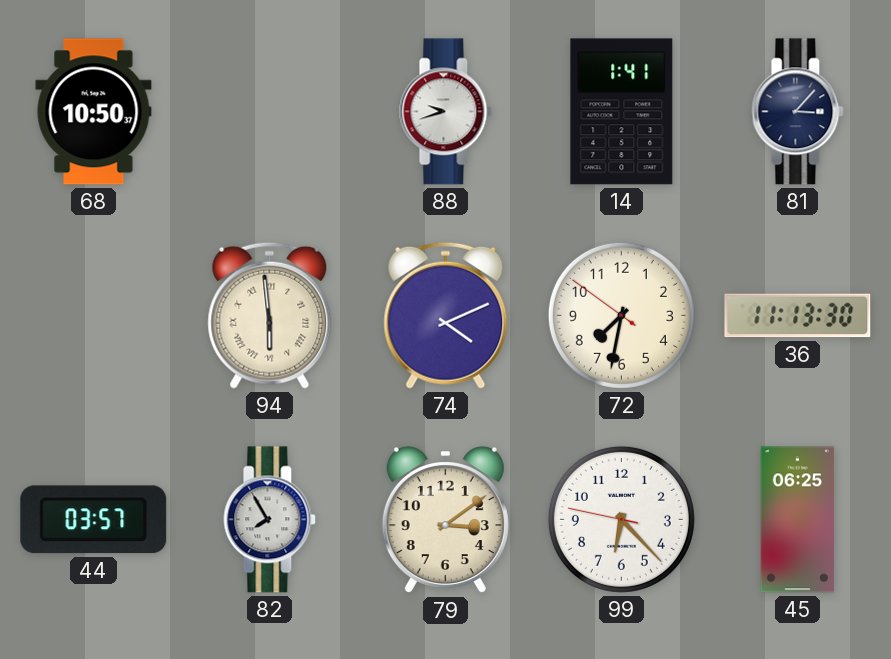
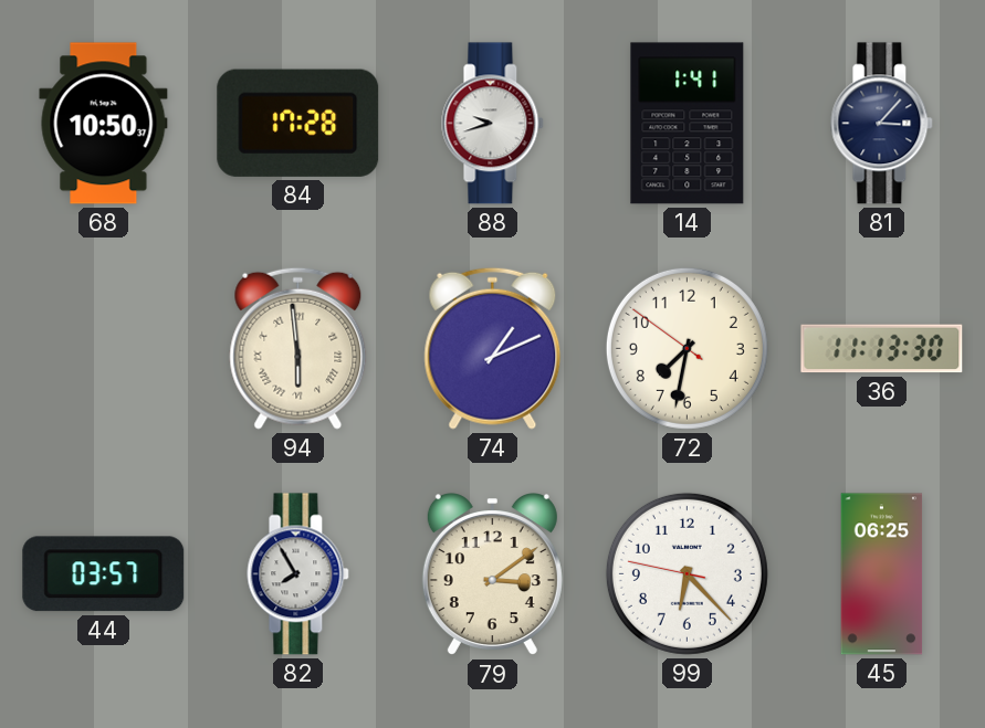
84: none -> 17:28
74: 4:11 -> 1:11
